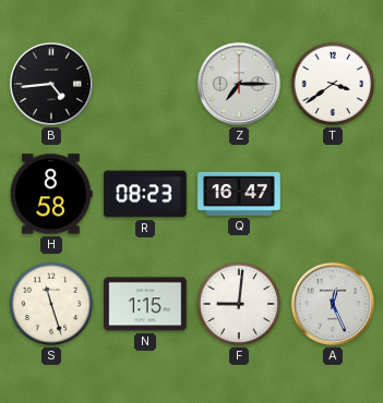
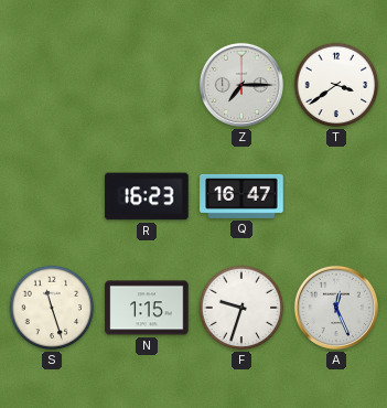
B: 4:44 -> none
H: 8:58 -> none
R: 08:23 -> 16:23
F: 9:01 -> 9:33
